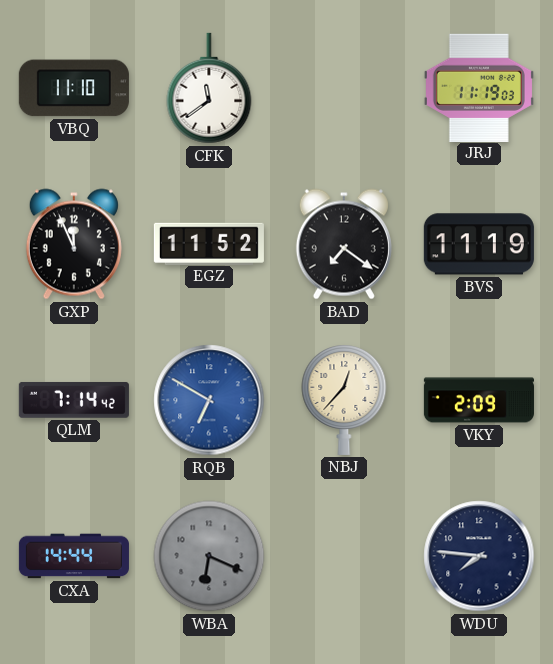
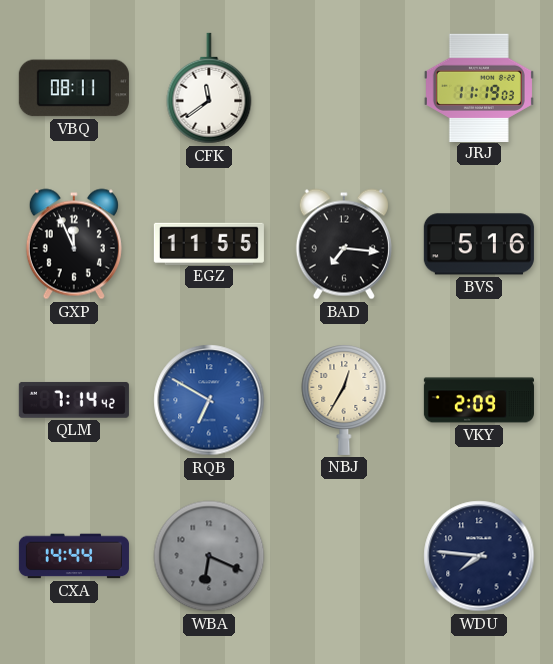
VBQ: 11:10 -> 08:11
EGZ: 11:52 -> 11:55
BAD: 7:21 -> 7:16
BVS: 11:19 -> 5:16
NBJ: 12:37 -> 12:35
